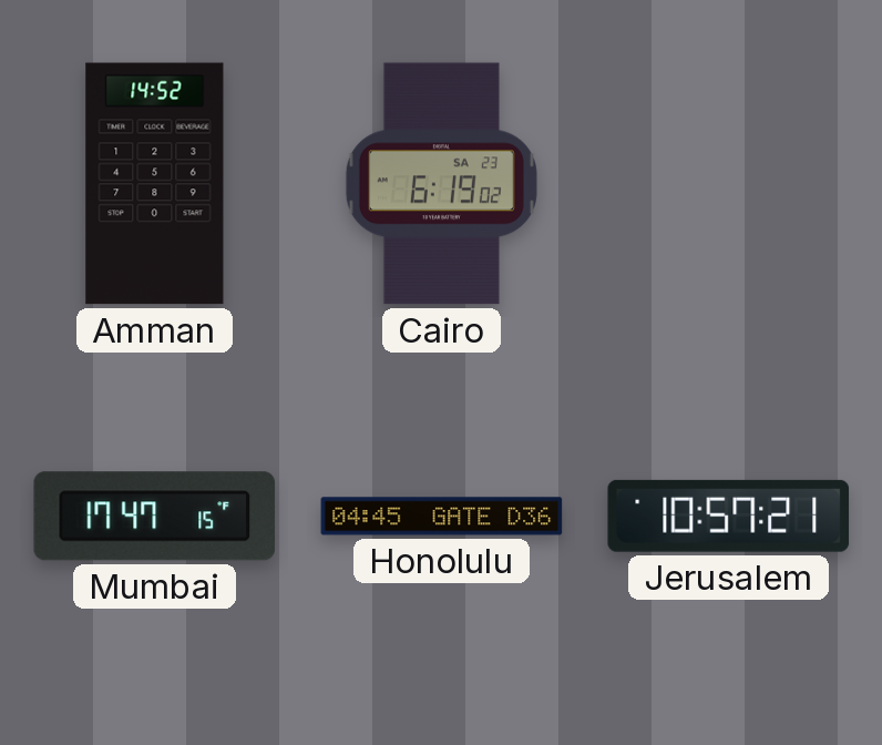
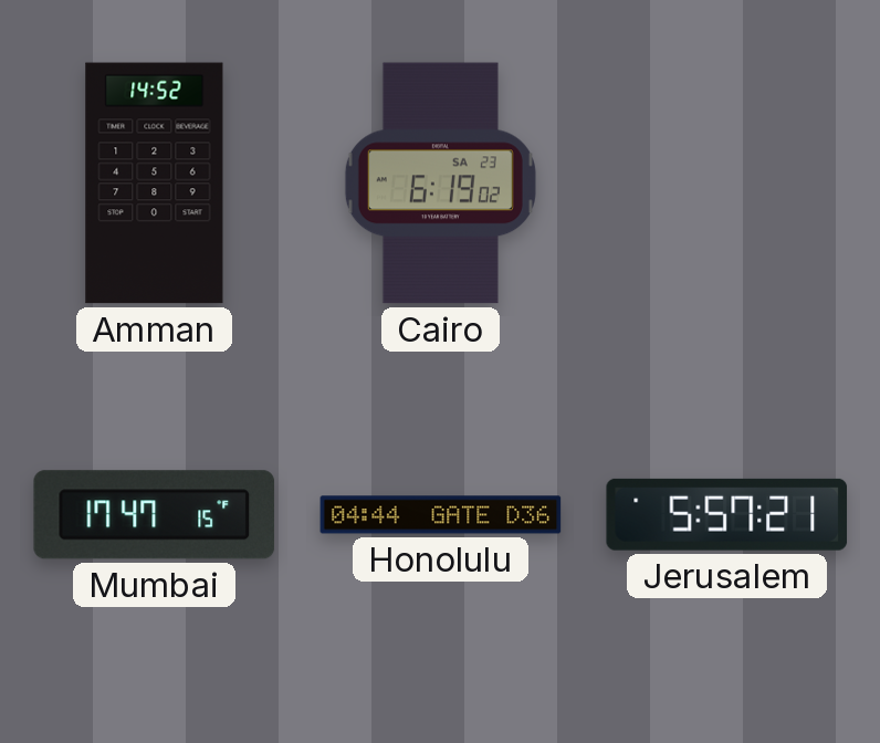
Honolulu: 04:45 -> 04:44
Jerusalem: 10:57 -> 5:57
